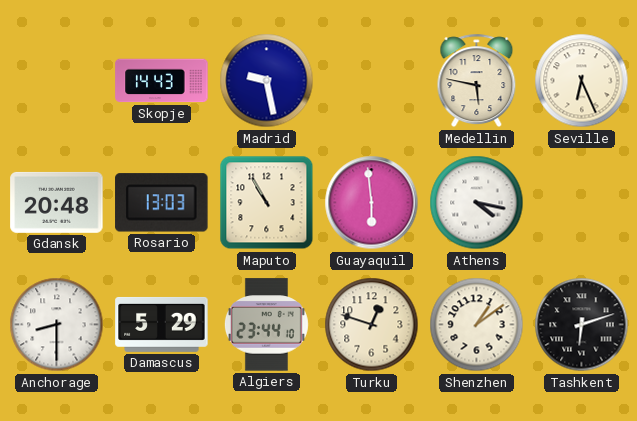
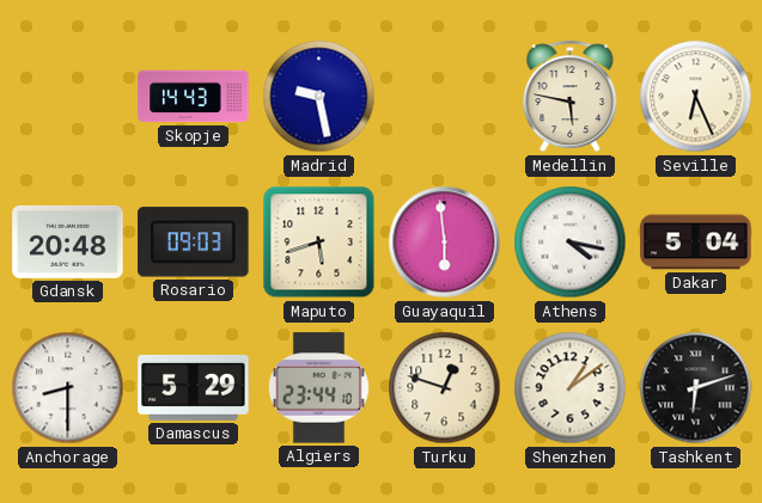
Rosario: 13:03 -> 09:03
Maputo: 10:55 -> 5:42
Dakar: none -> 5:04
